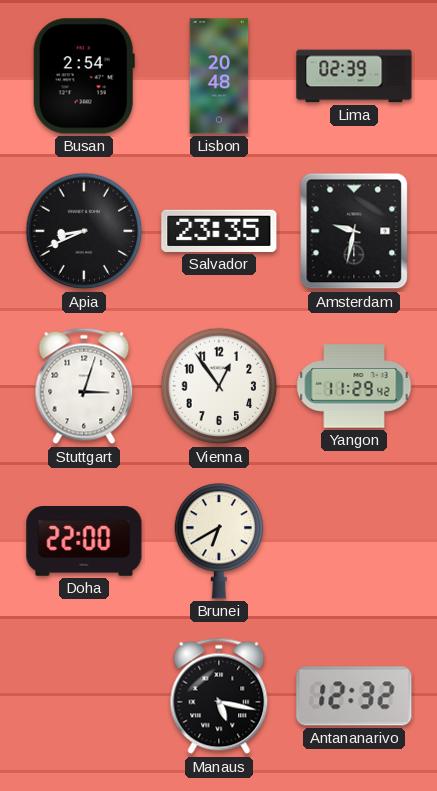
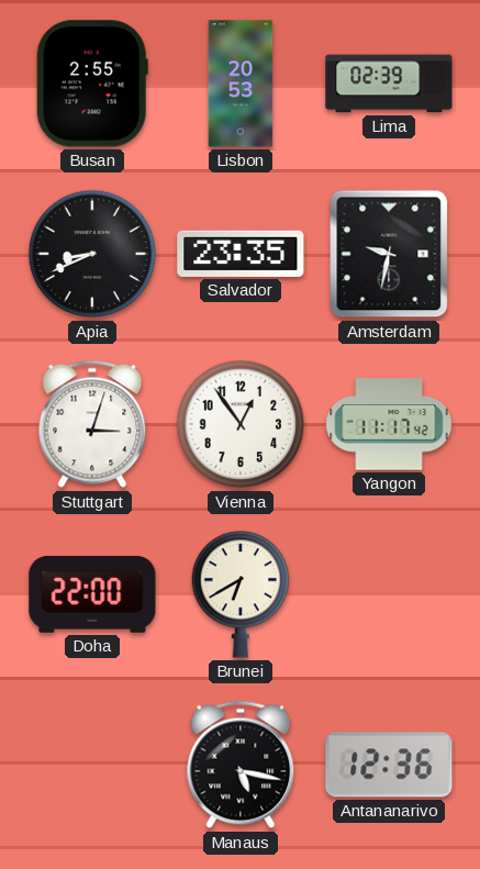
Busan: 2:54 -> 2:55
Lisbon: 20:48 -> 20:53
Yangon: 11:29 -> 11:17
Antananarivo: 12:32 -> 12:36
